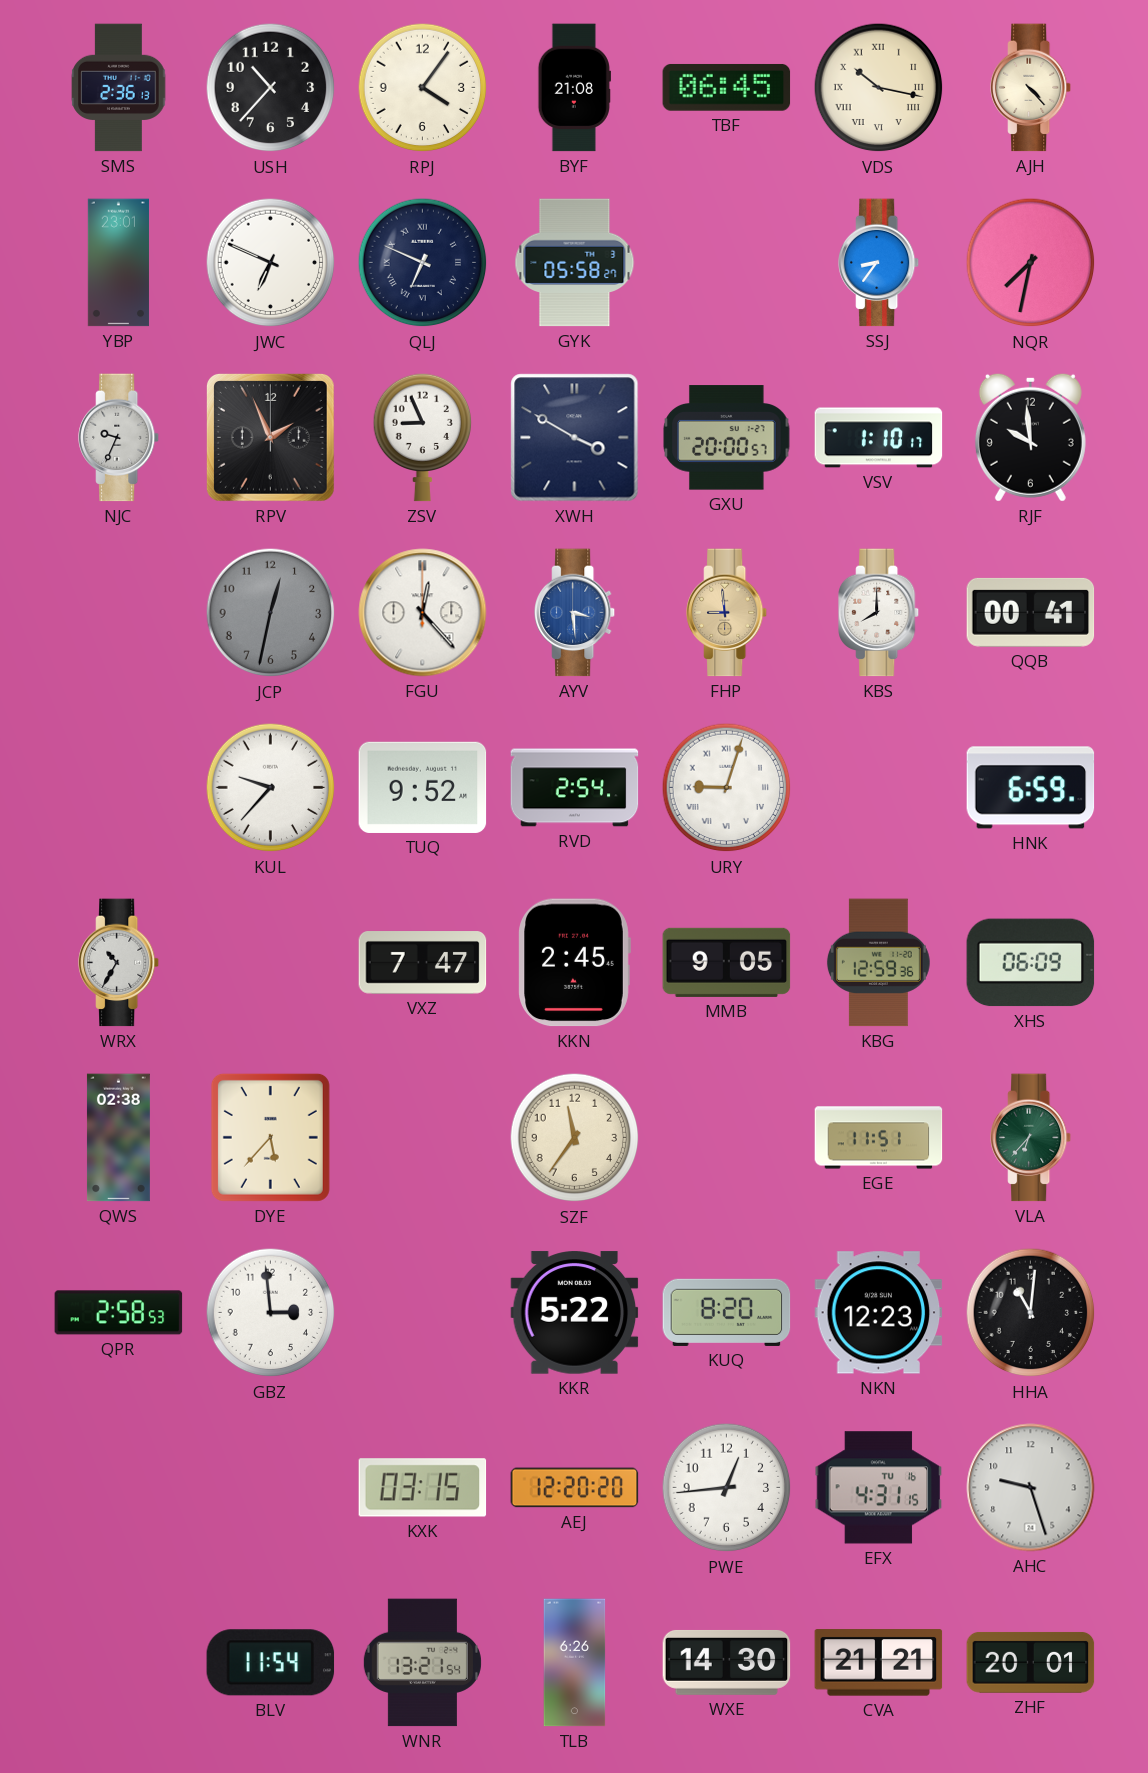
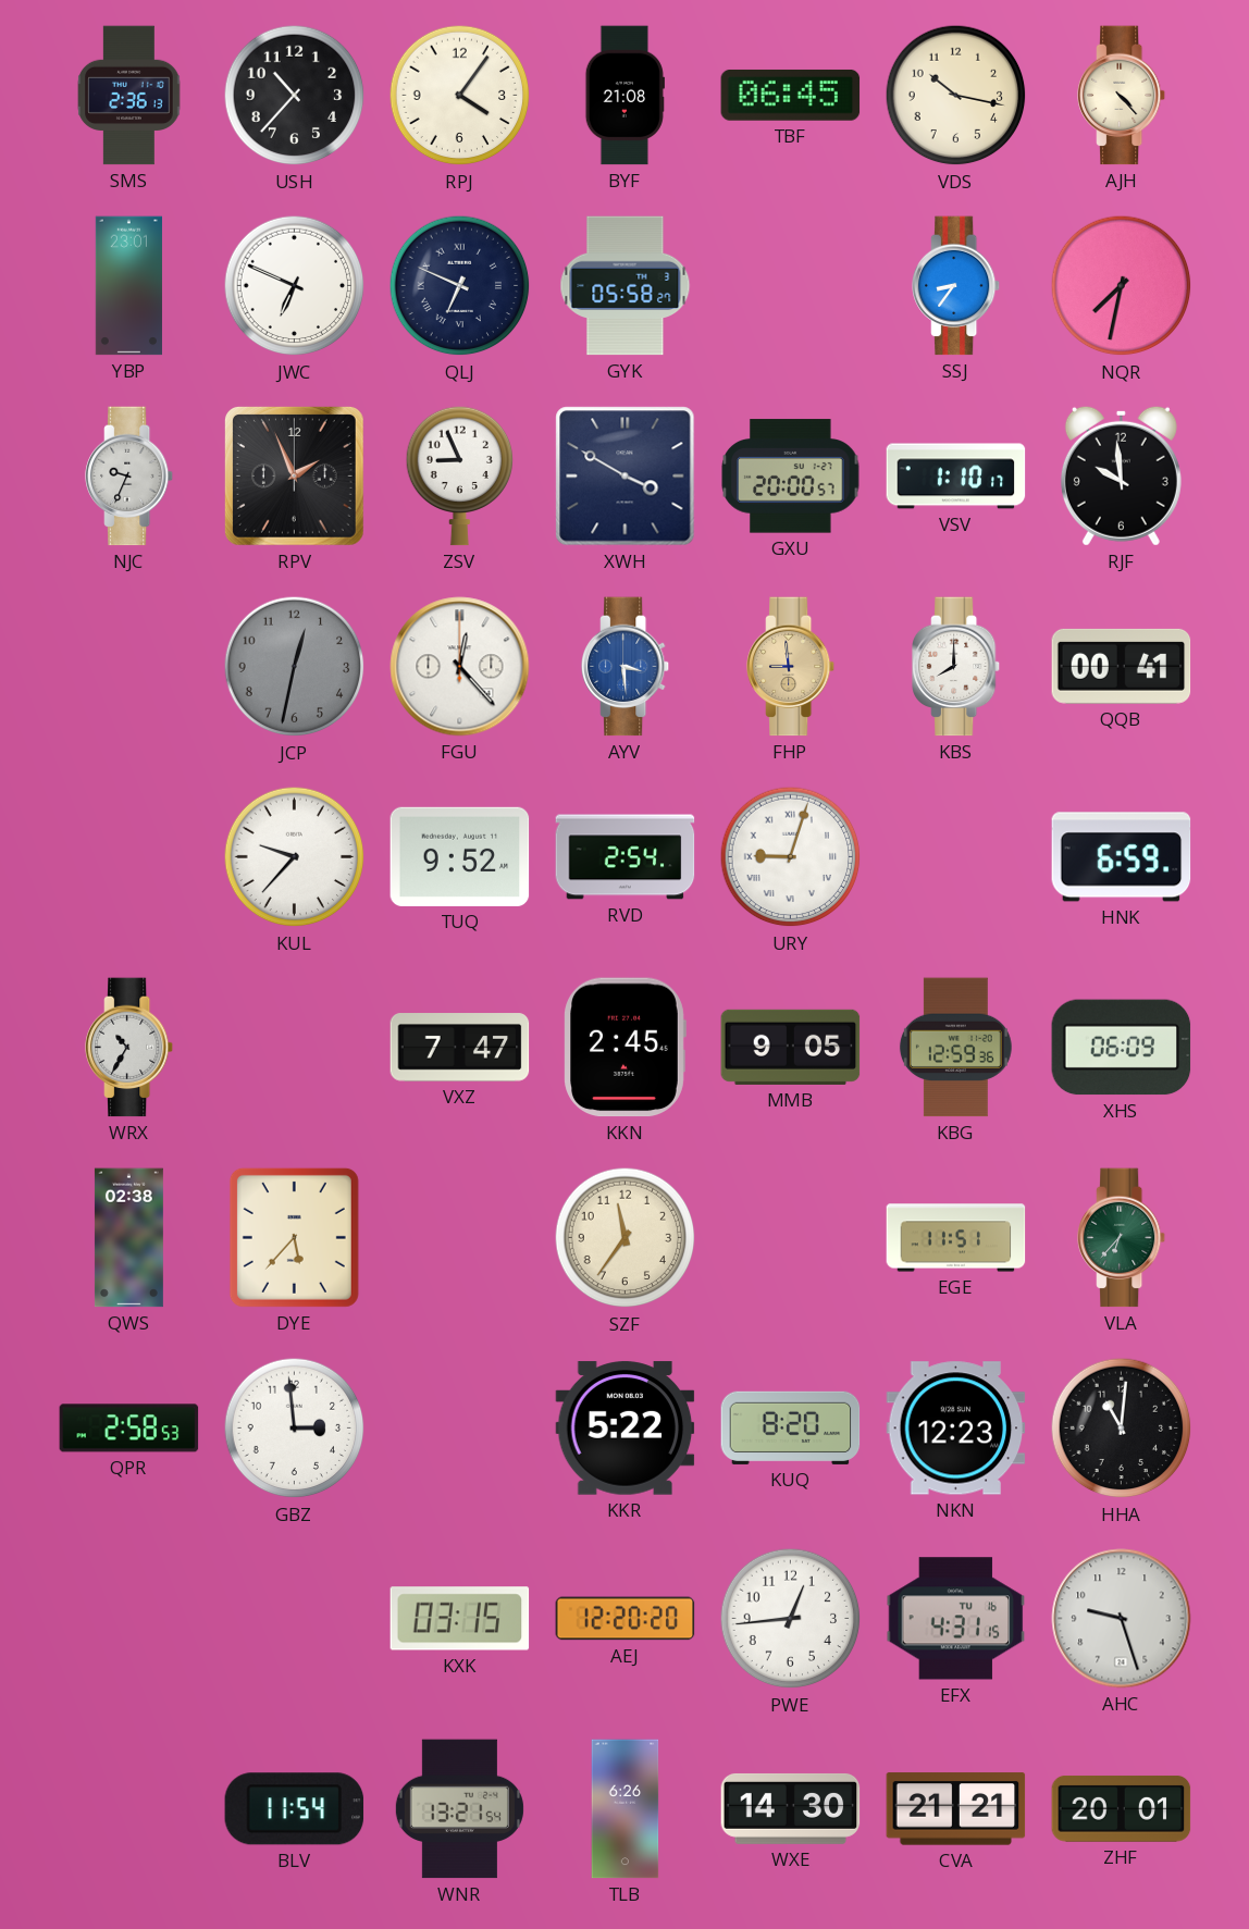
VDS numerals: Roman -> Arabic
